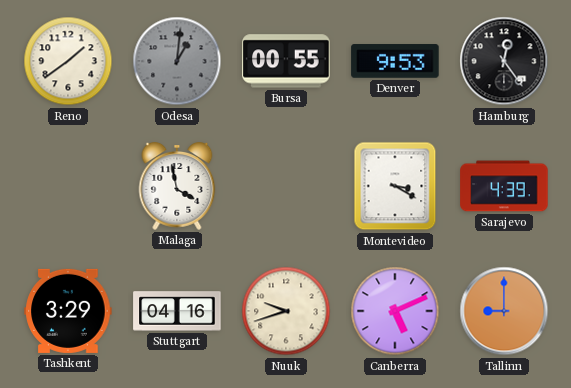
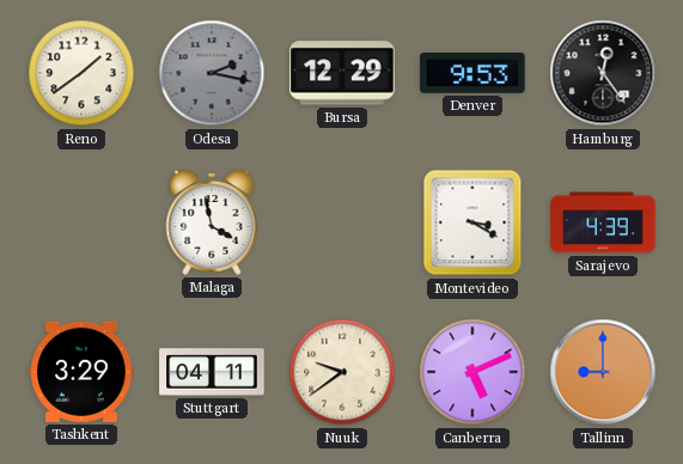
Odesa: 1:01 -> 2:17
Bursa: 00:55 -> 12:29
Stuttgart: 04:16 -> 04:11
Nuuk: 9:42 -> 9:39
